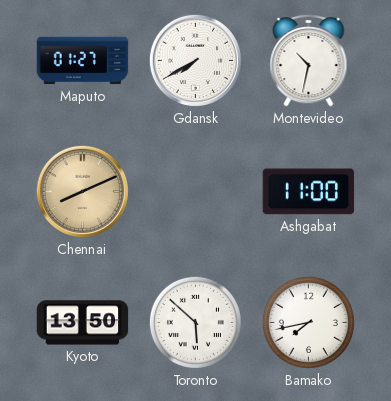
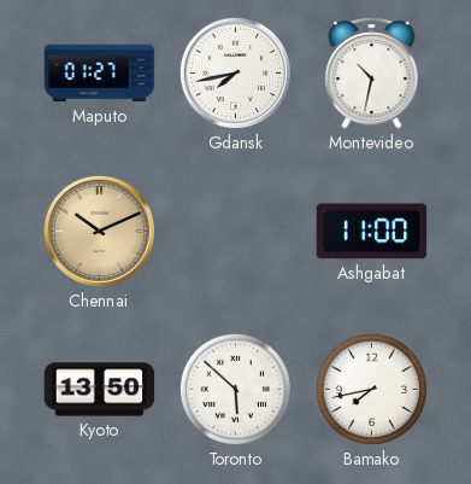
Gdansk: 7:40 -> 7:43
Chennai: 8:11 -> 10:11
